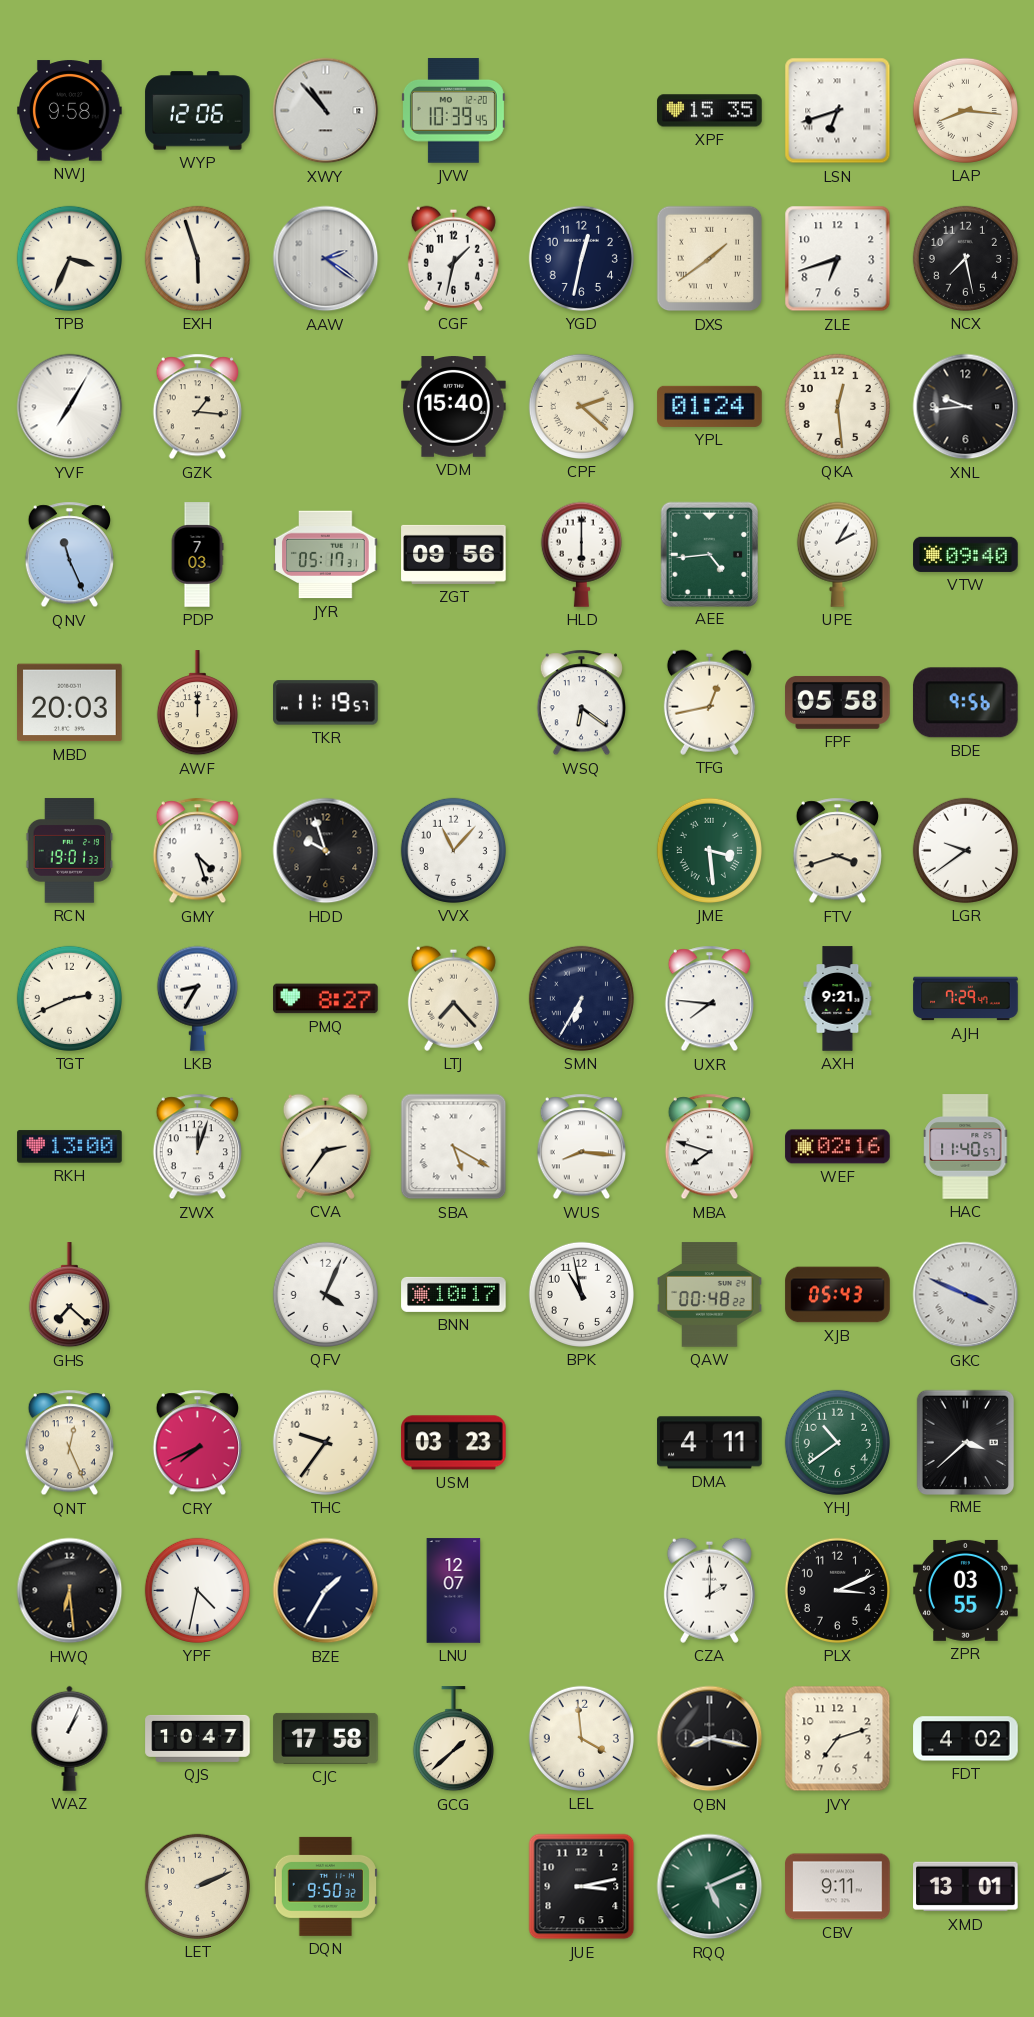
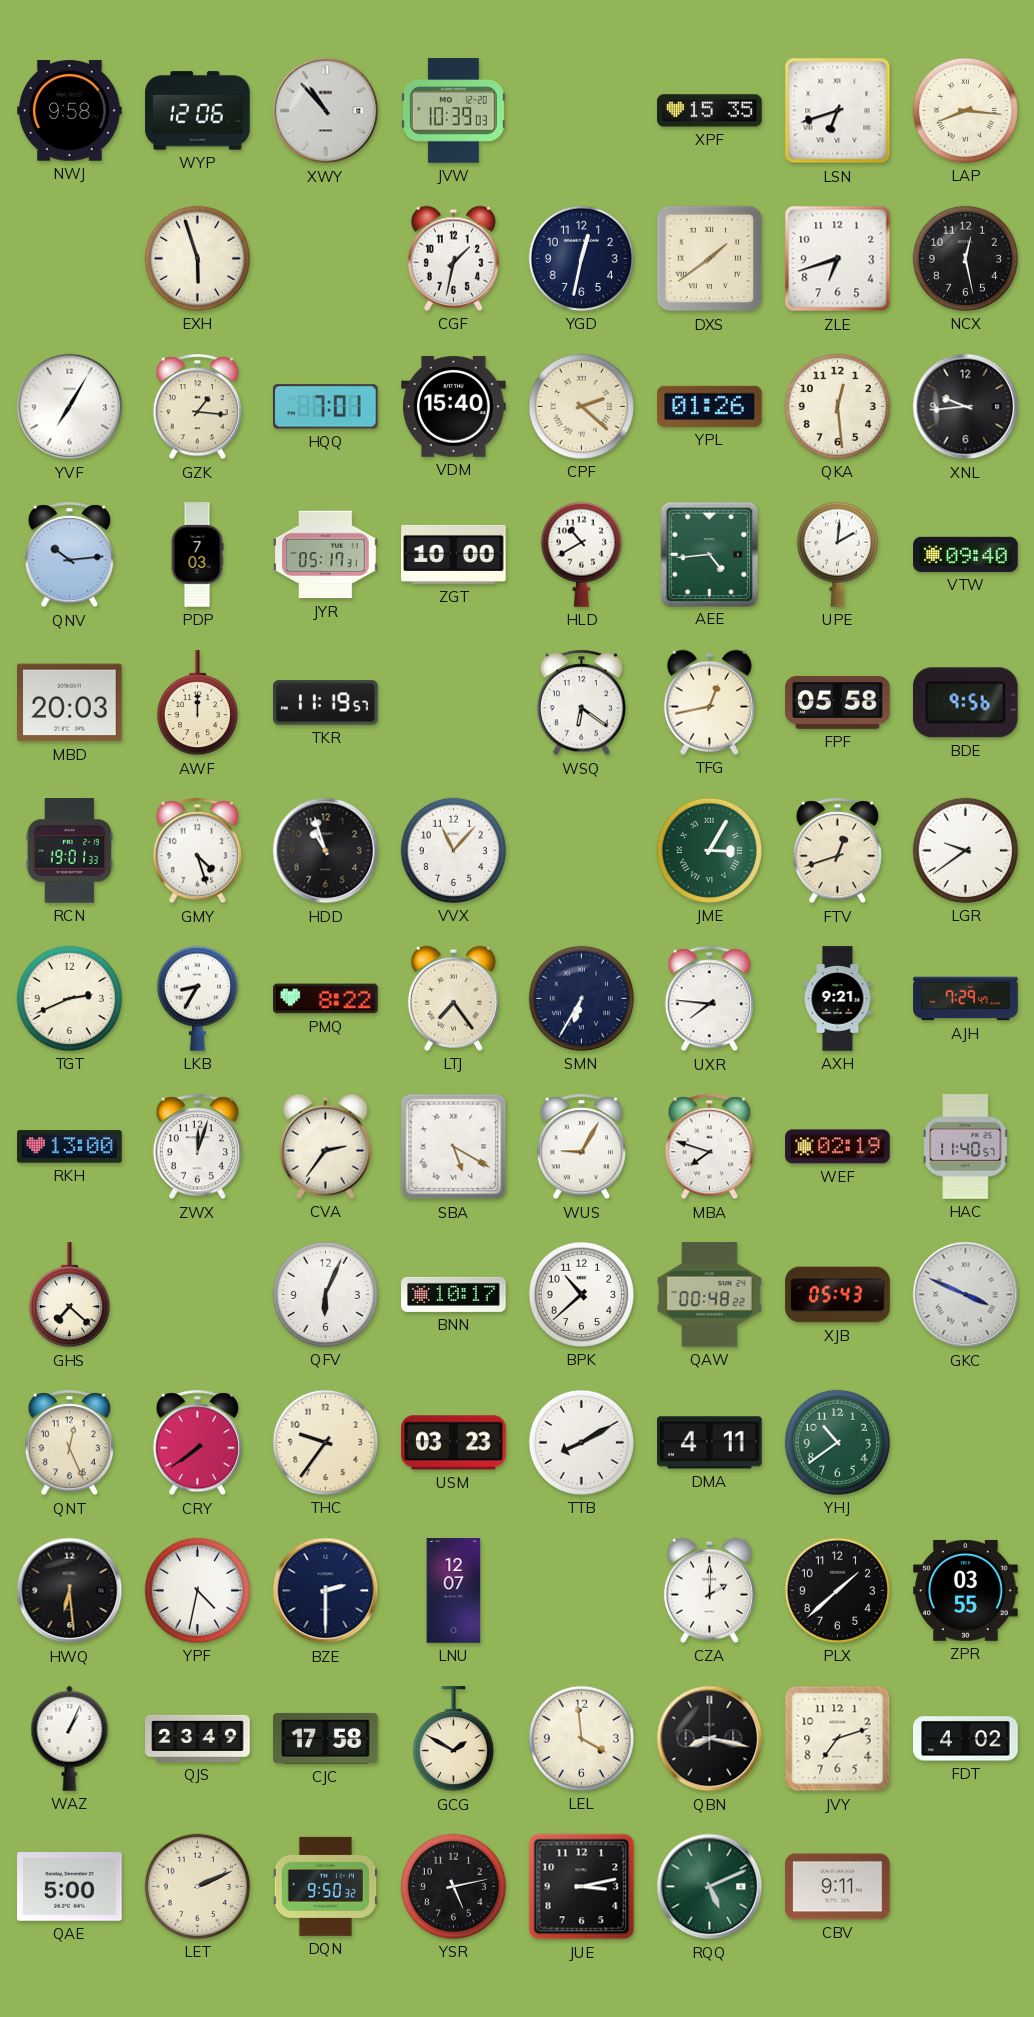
JVW: 10:39:45 -> 10:39:03
TPB: 3:34 -> none
AAW: 2:21 -> none
NCX: 7:28 -> 12:28
HQQ: none -> 7:01
YPL: 01:24 -> 01:26
QNV: 11:26 -> 10:14
ZGT: 09:56 -> 10:00
HLD: 6:00 -> 10:40
UPE: 2:05 -> 2:01
HDD: 9:57 -> 10:57
JME: 3:29 -> 3:05
FTV: 3:42 -> 12:42
PMQ: 8:27 -> 8:22
LTJ: 7:23 -> 7:24
WUS: 8:16 -> 9:05
WEF: 02:16 -> 02:19
QFV: 4:04 -> 6:04
BPK: 10:58 -> 10:38
CRY: 7:41 -> 7:39
TTB: none -> 8:10
RME: 3:38 -> none
BZE: 1:35 -> 2:30
PLX: 3:11 -> 1:38
QJS: 10:47 -> 23:49
GCG: 1:38 -> 1:50
QAE: none -> 5:00
YSR: none -> 5:13
XMD: 13:01 -> none
